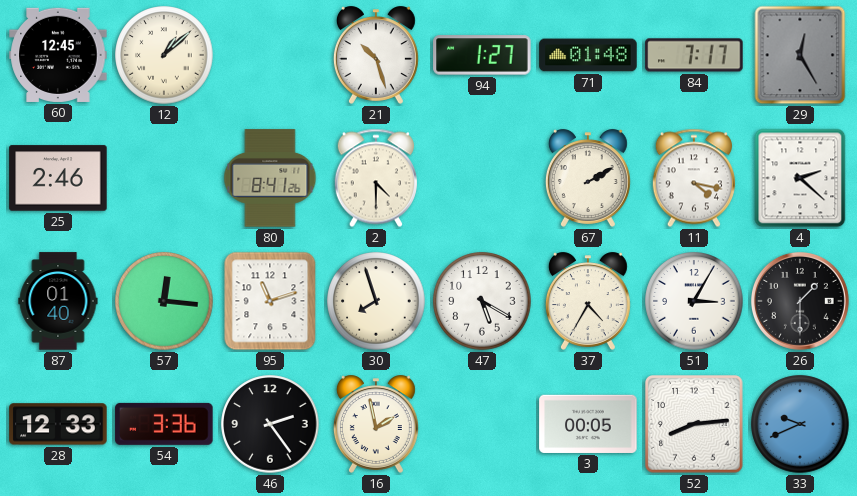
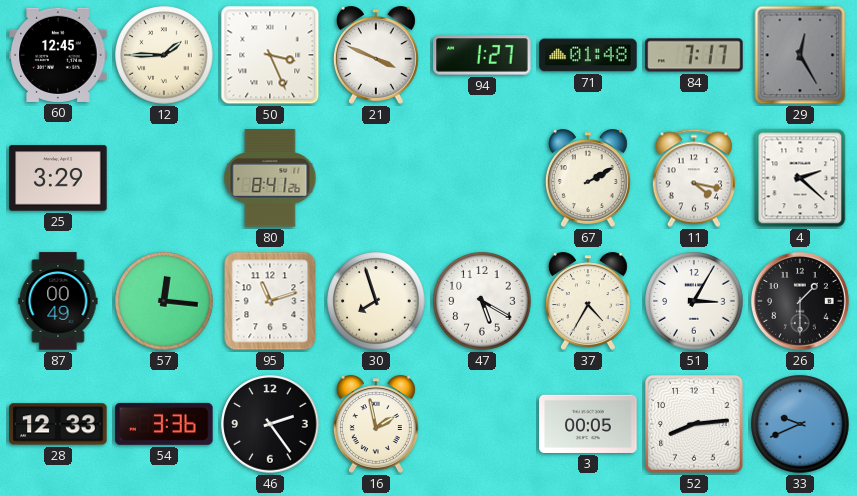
12: 1:08 -> 1:45
50: none -> 3:26
21: 10:27 -> 3:49
25: 2:46 -> 3:29
2: 4:30 -> none
87: 01:40 -> 00:49
